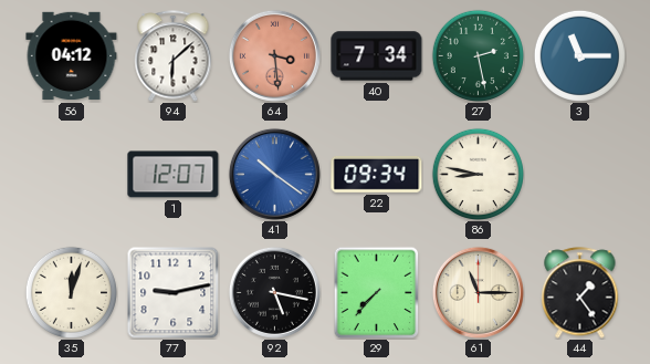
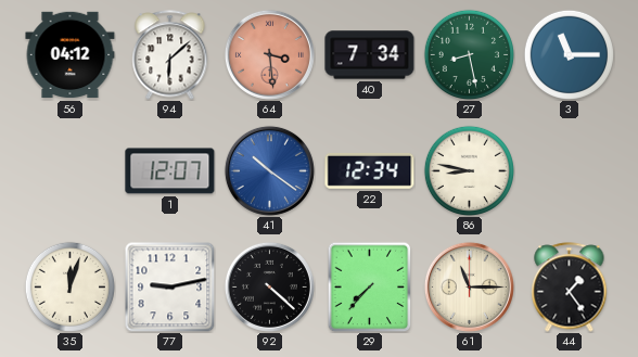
27: 2:28 -> 8:28
22: 09:34 -> 12:34
92: 5:17 -> 4:22
